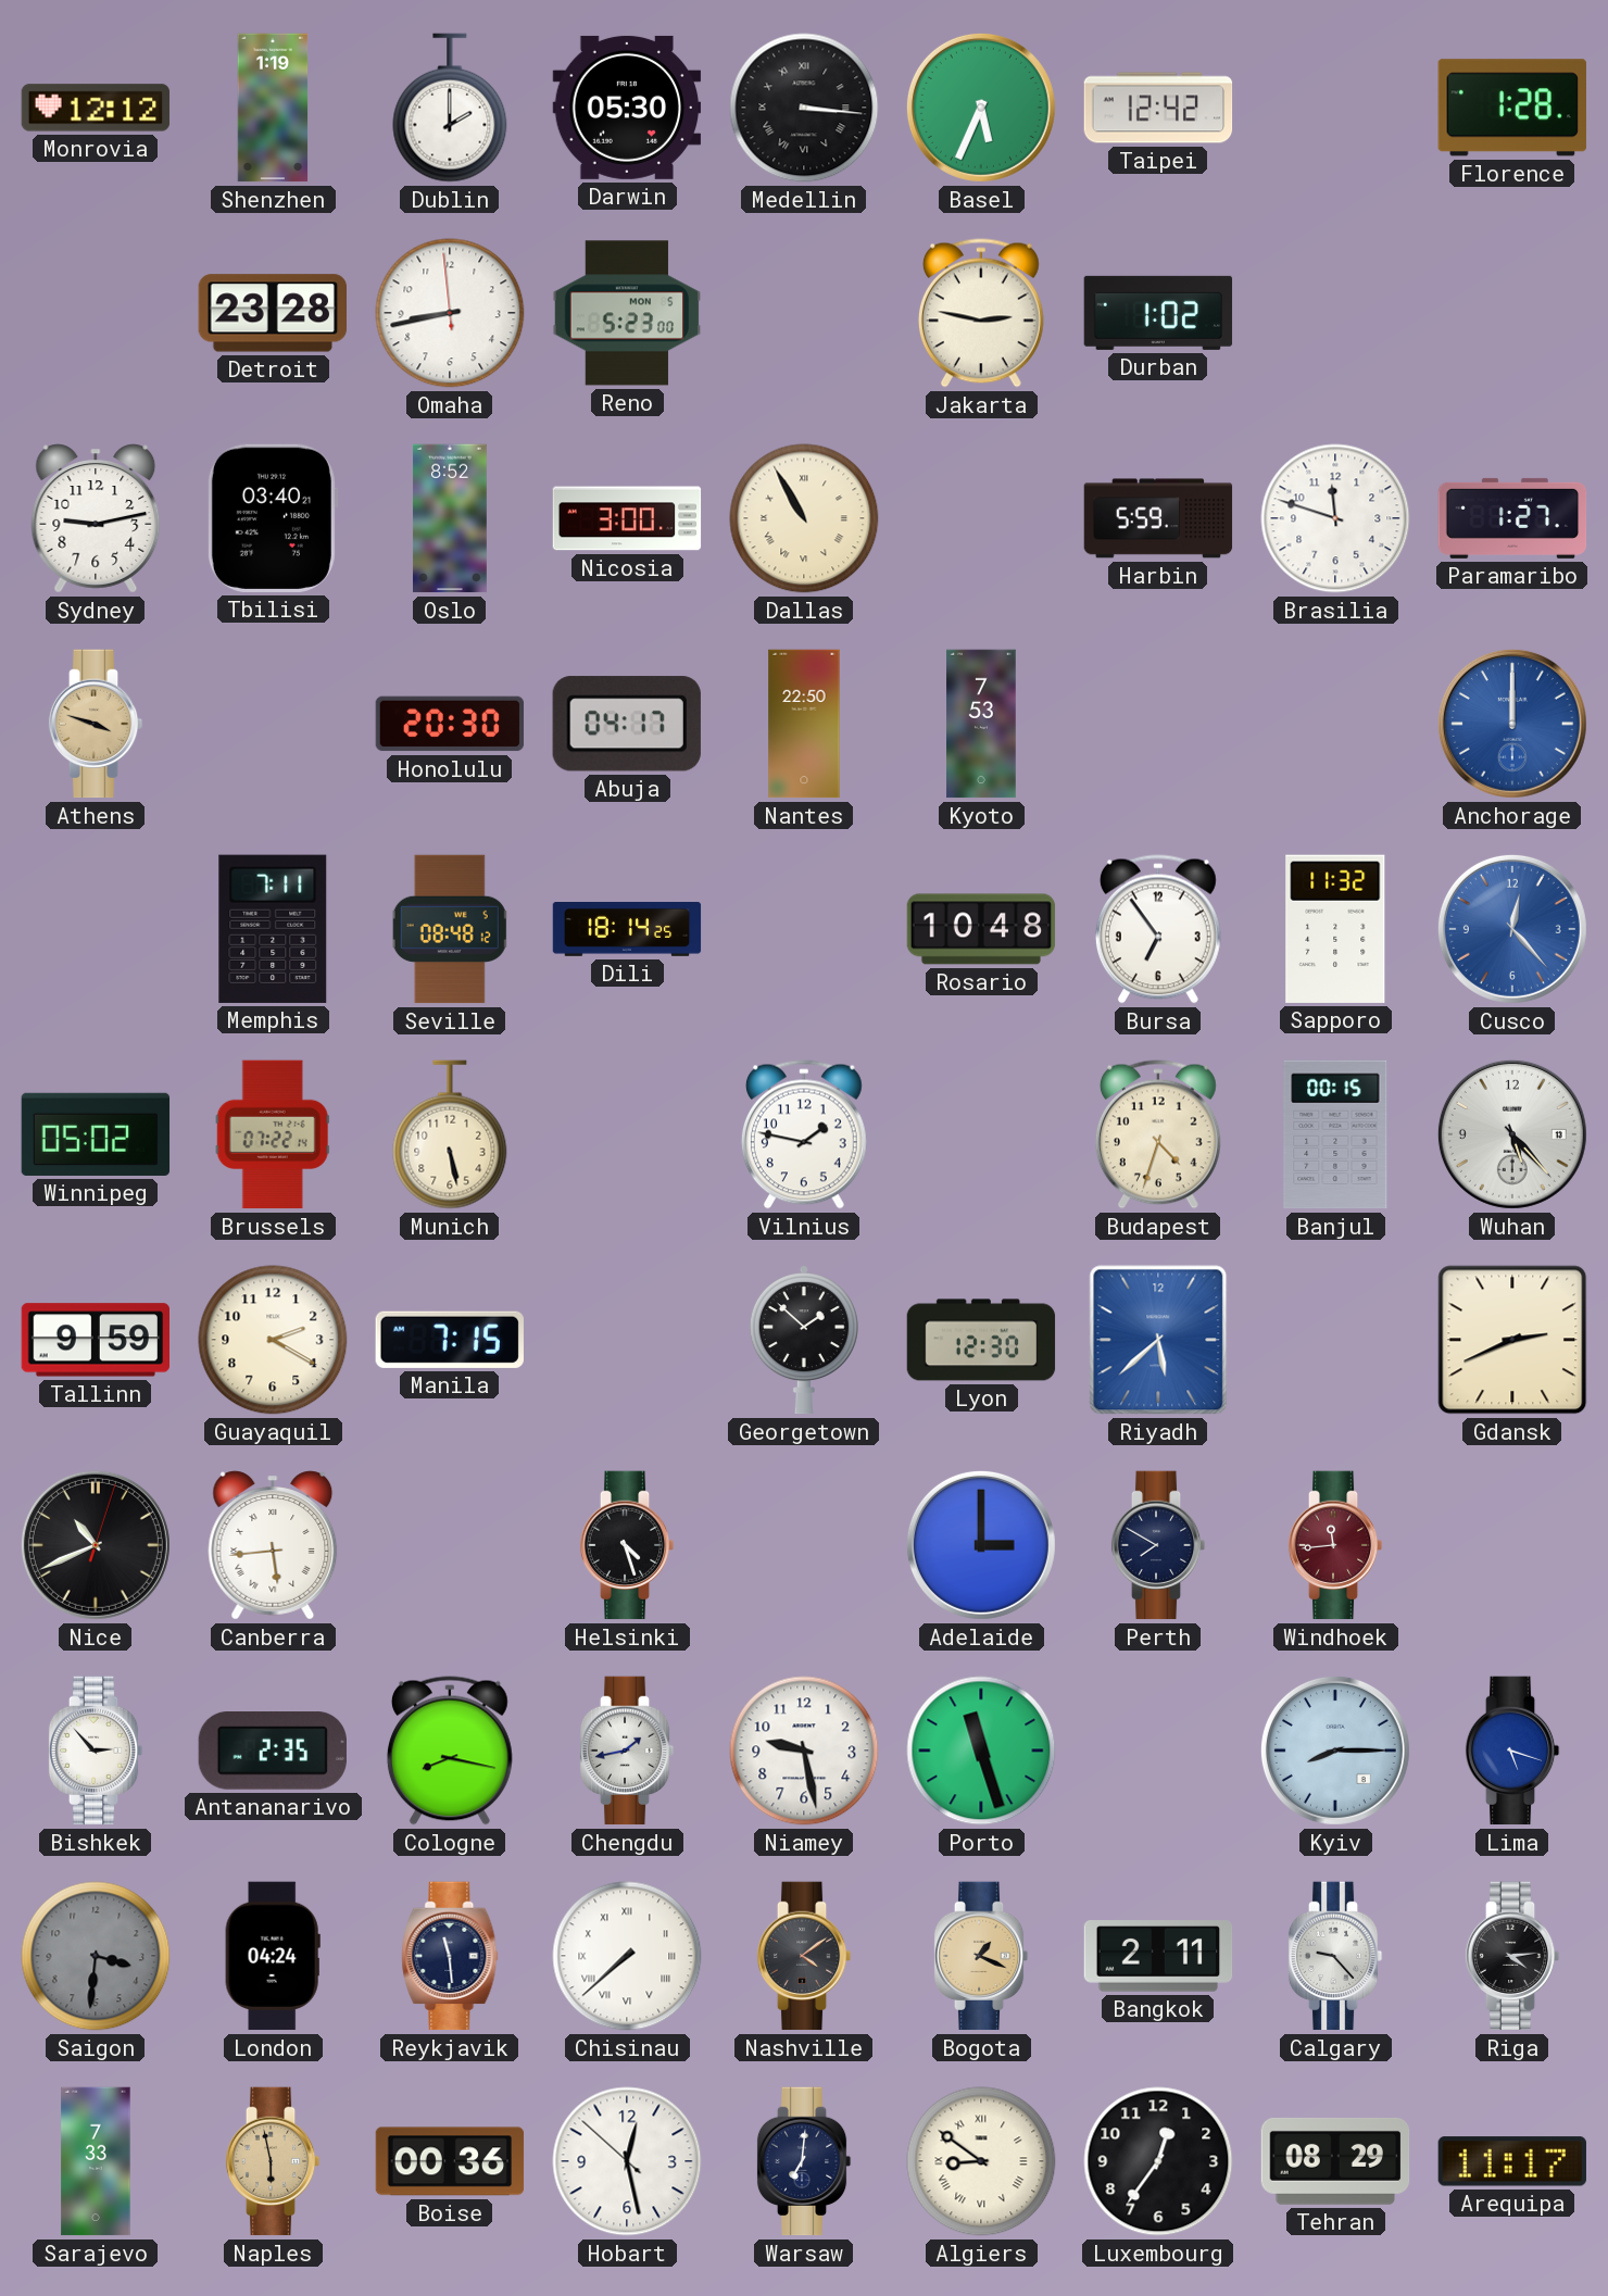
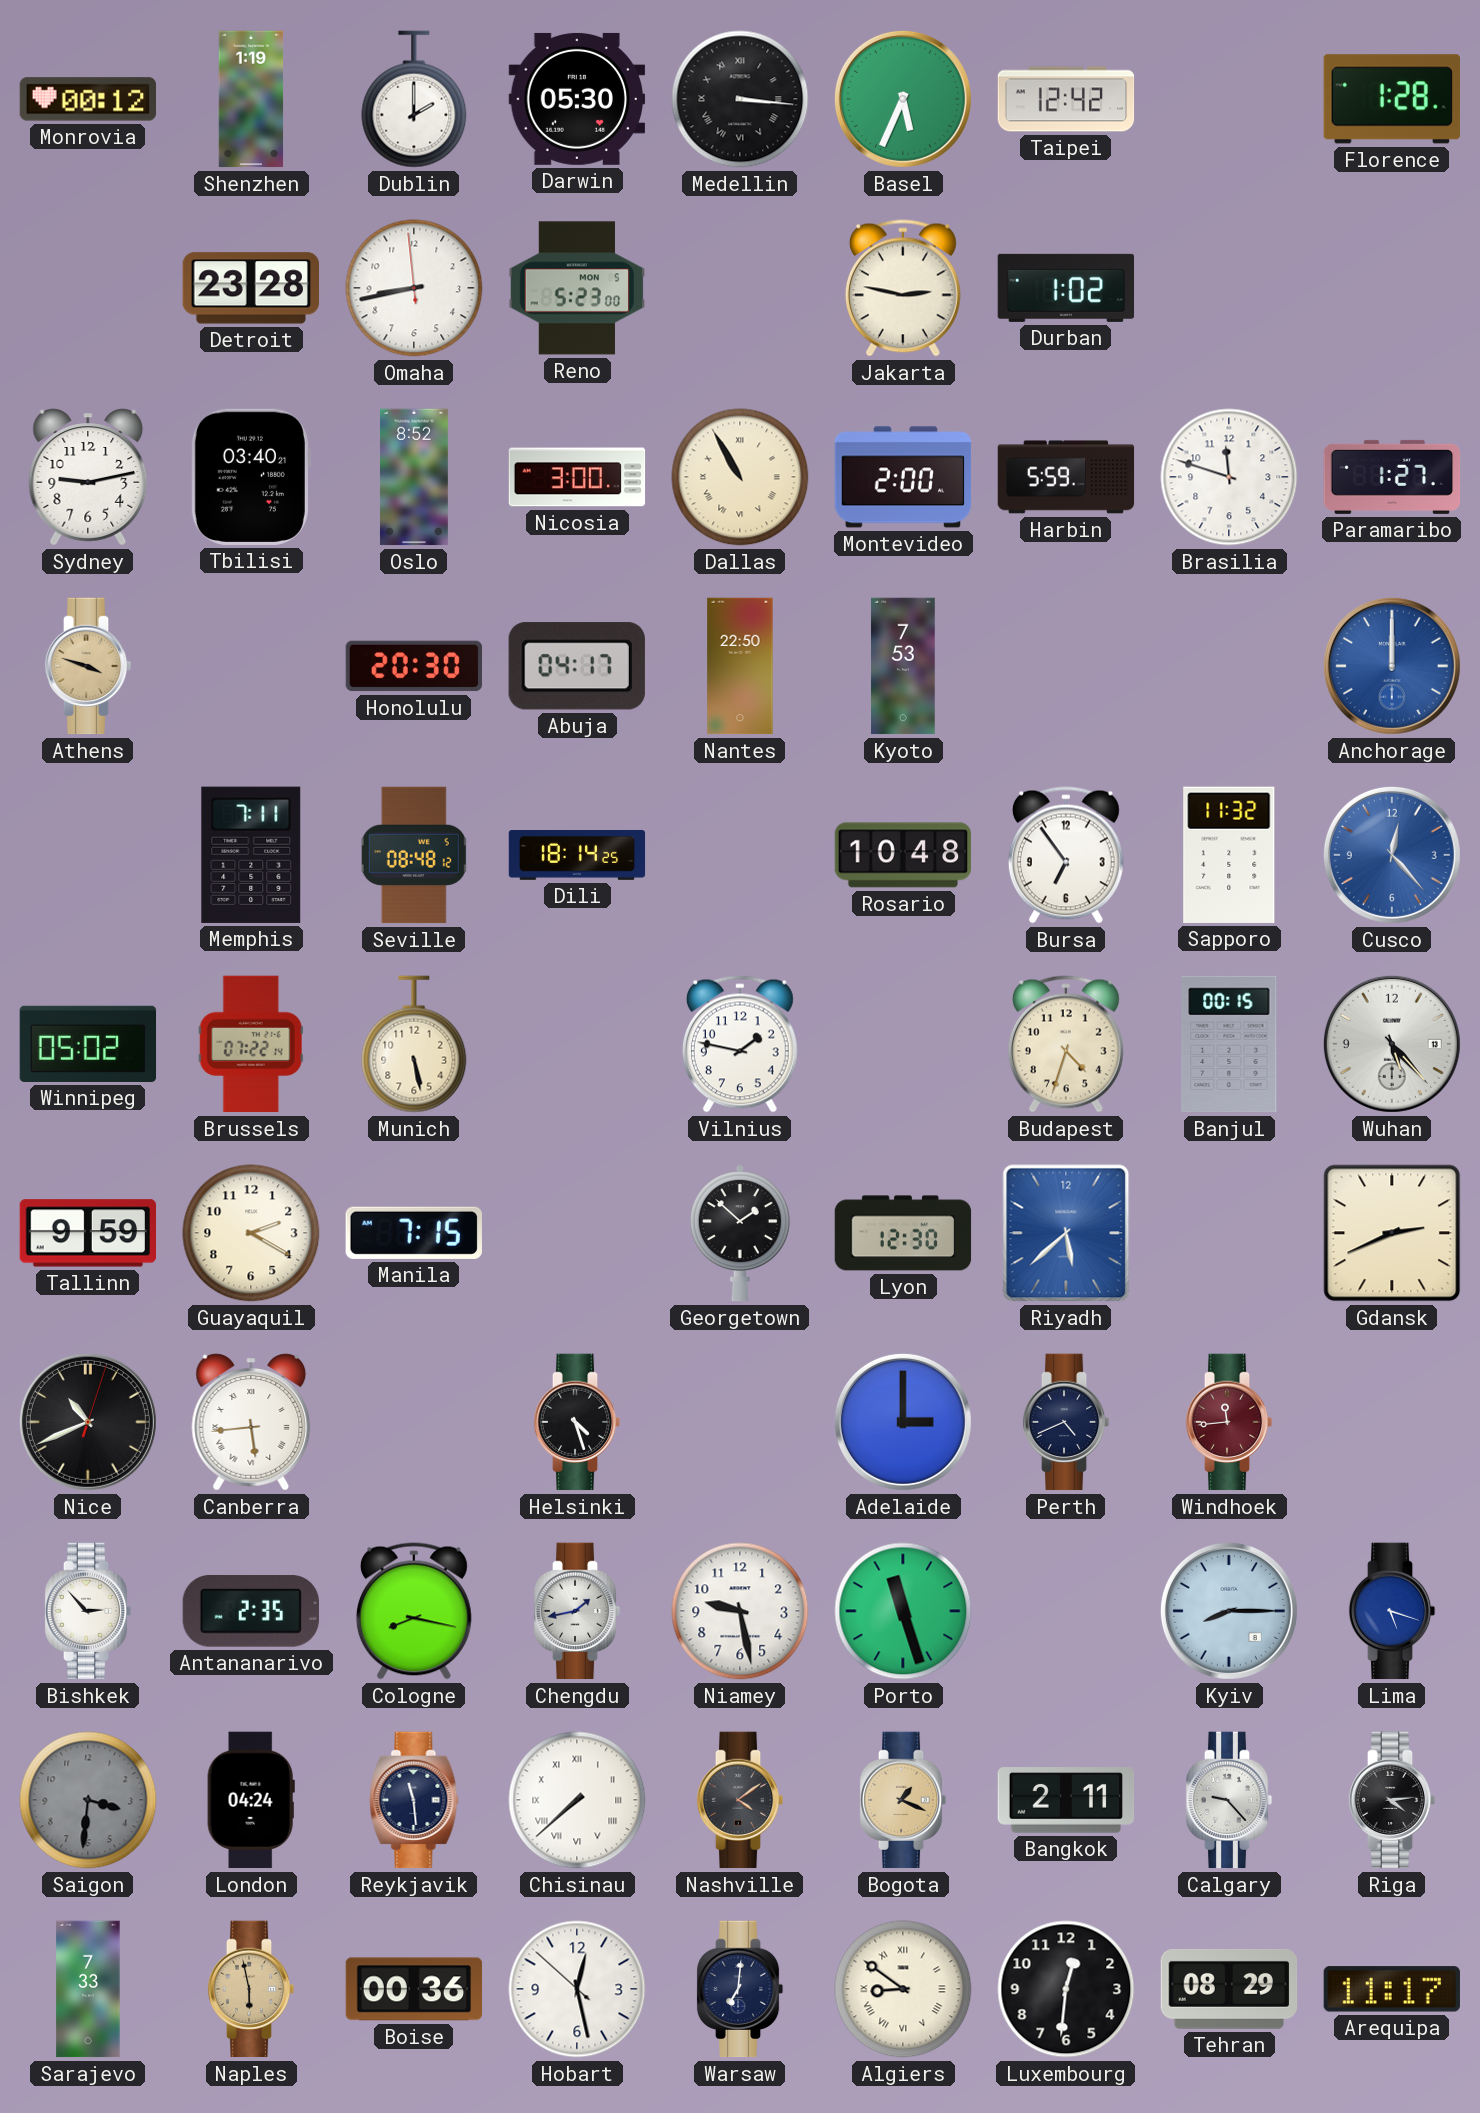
Monrovia: 12:12 -> 00:12
Montevideo: none -> 2:00
Perth: 7:50 -> 4:41
Luxembourg: 12:36 -> 12:31
